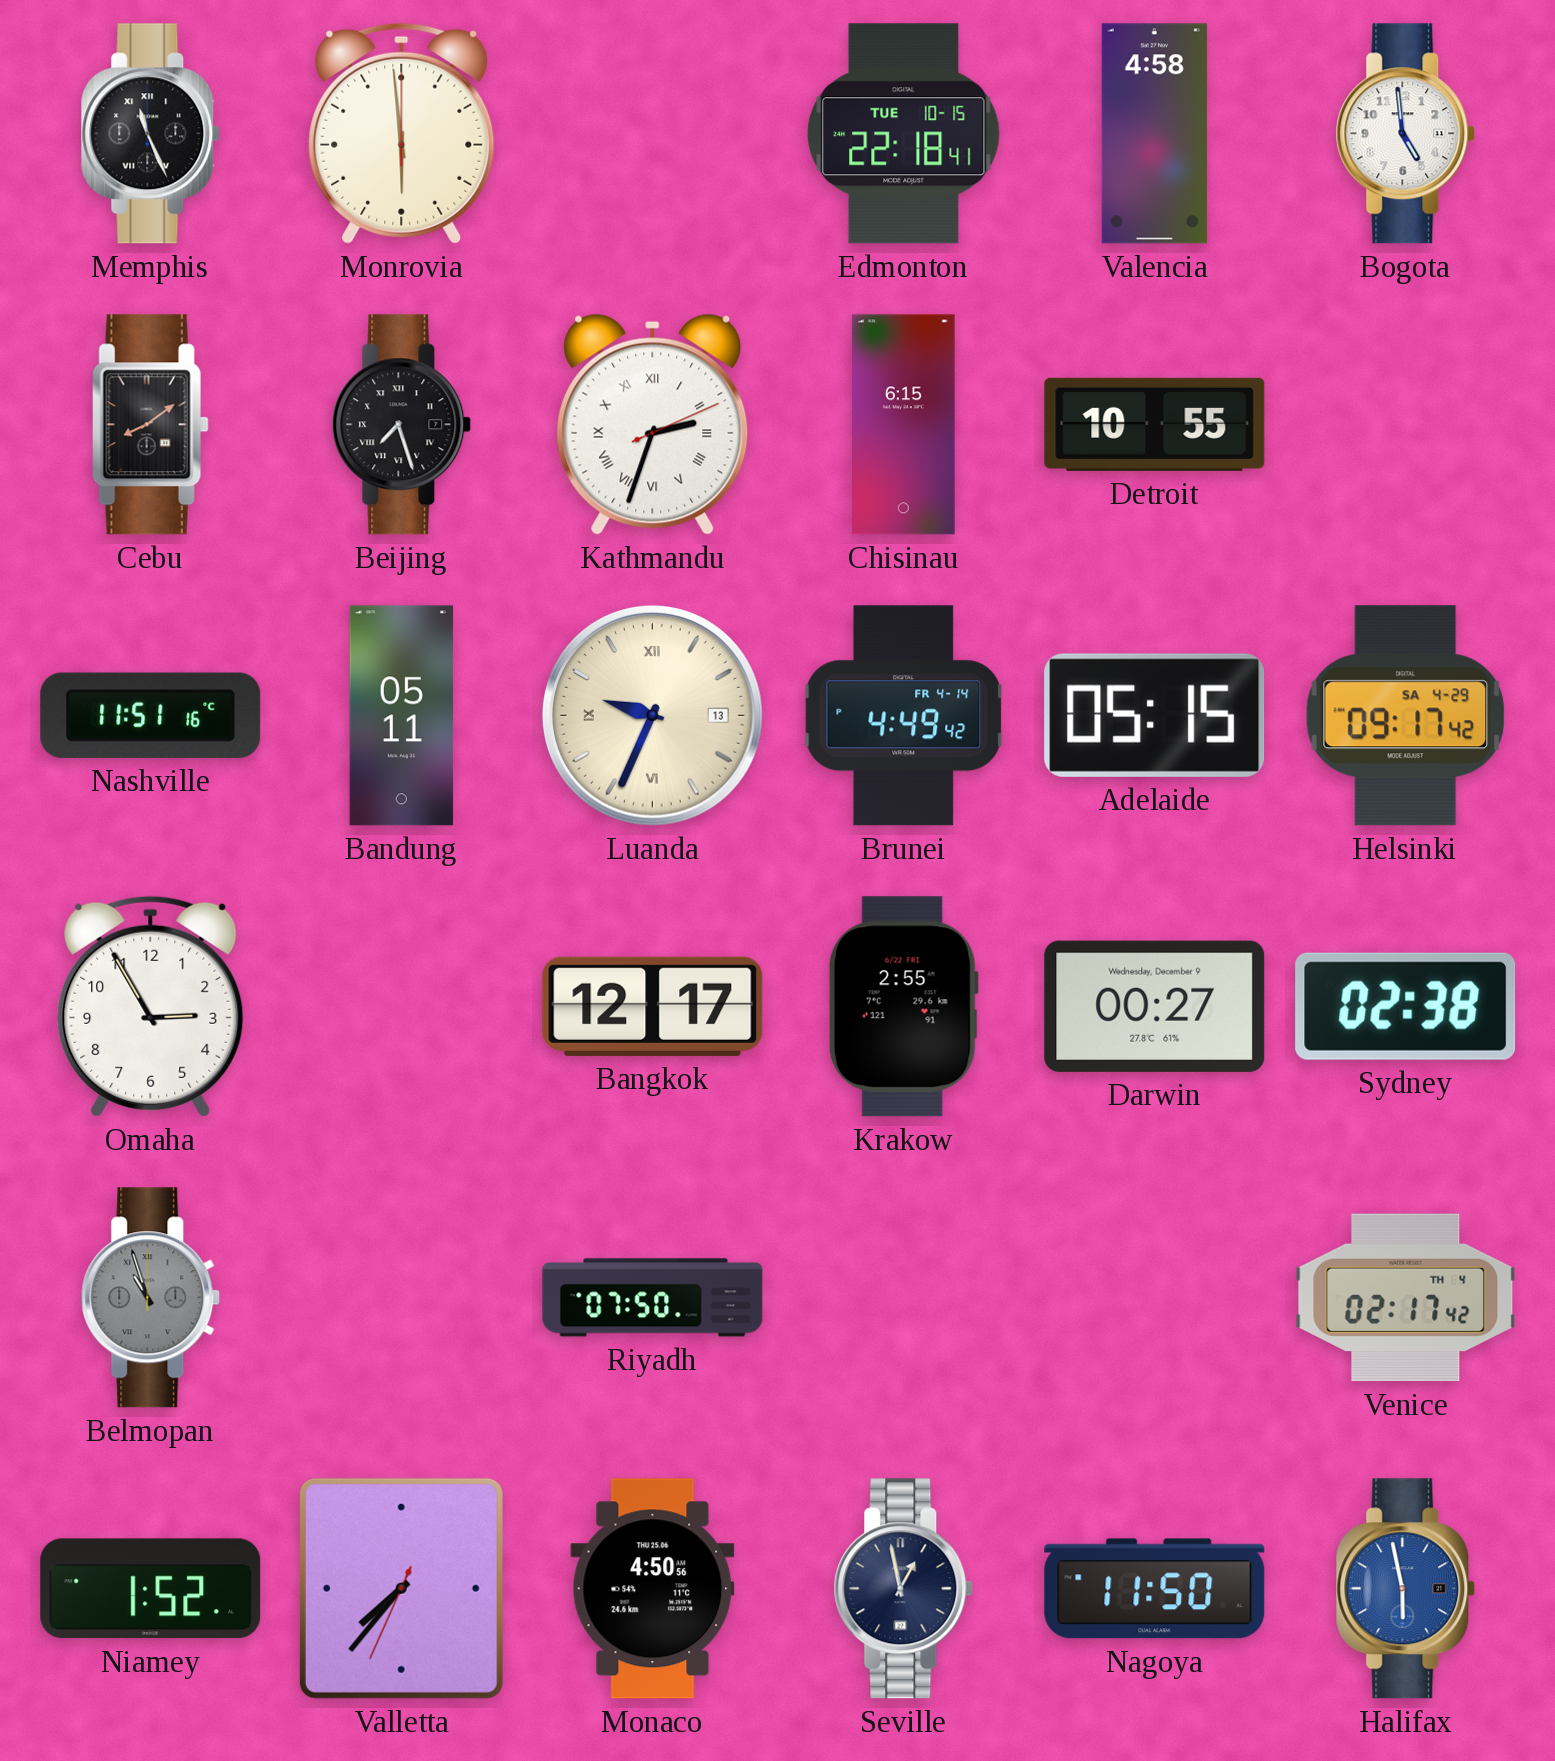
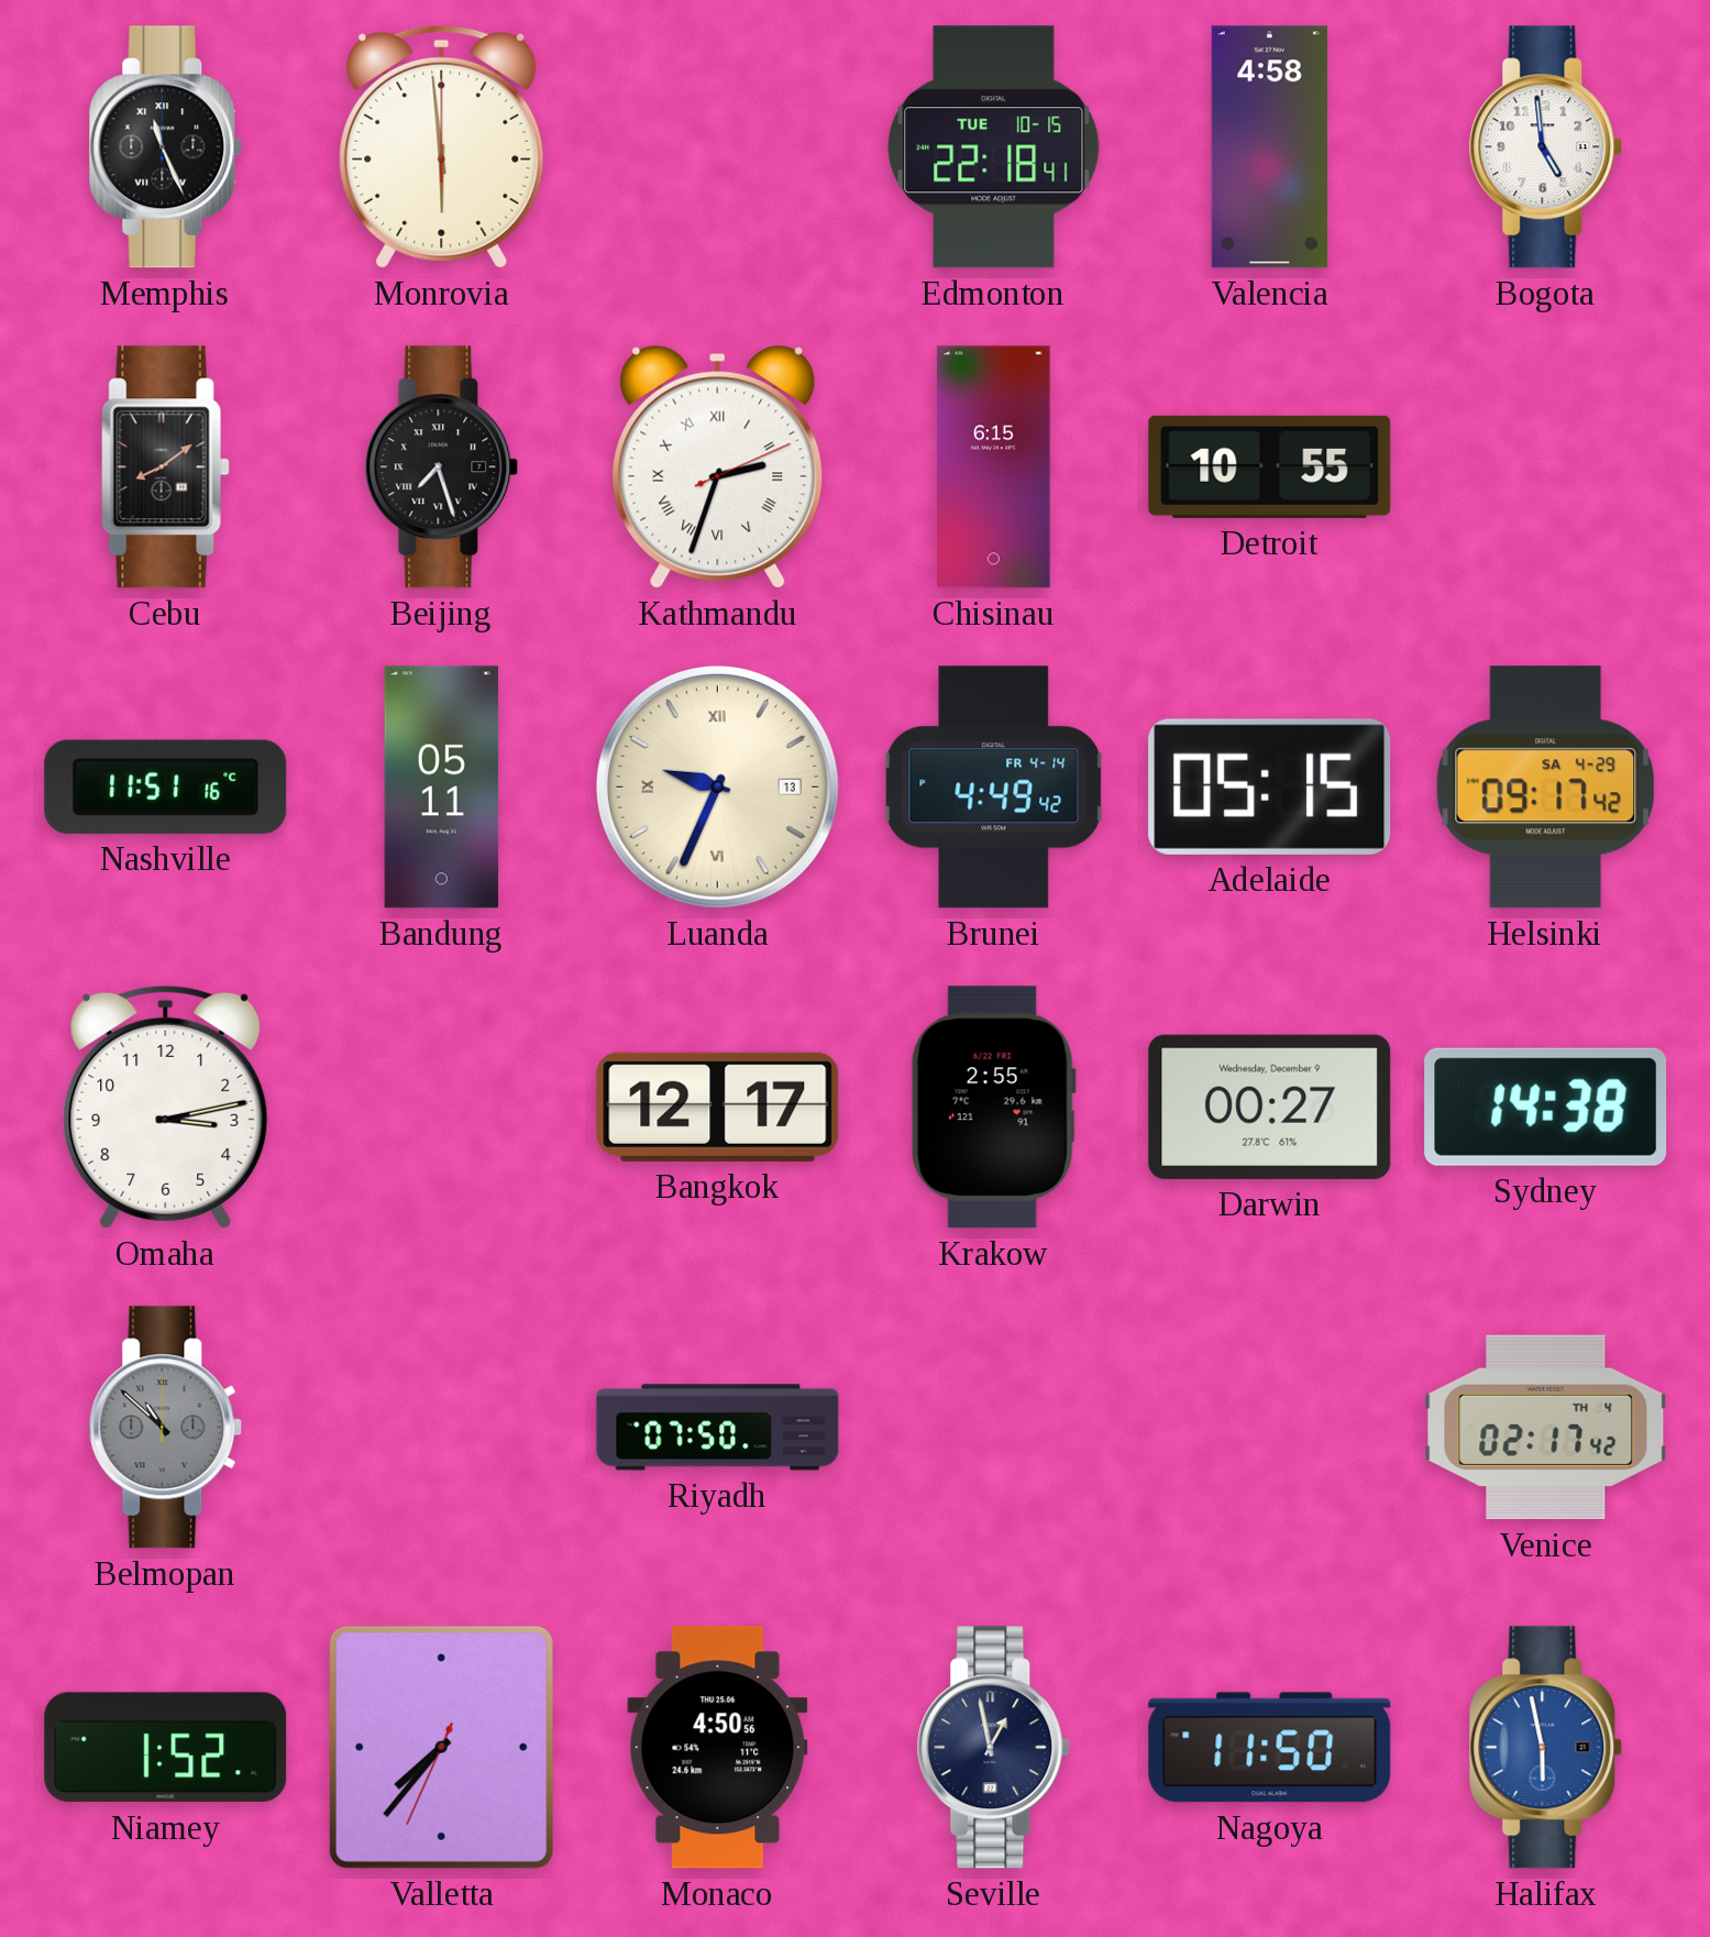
Omaha: 2:55 -> 3:13
Sydney: 02:38 -> 14:38
Belmopan: 10:57 -> 10:52
